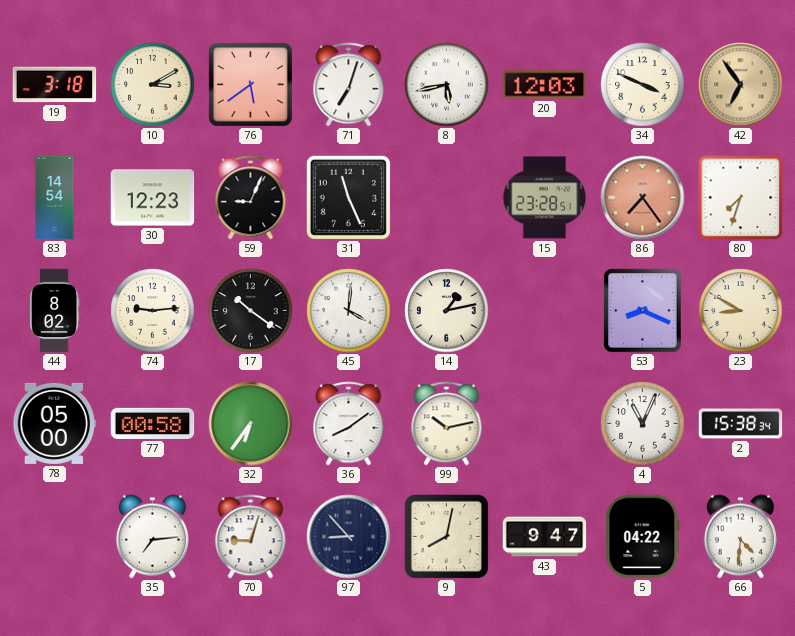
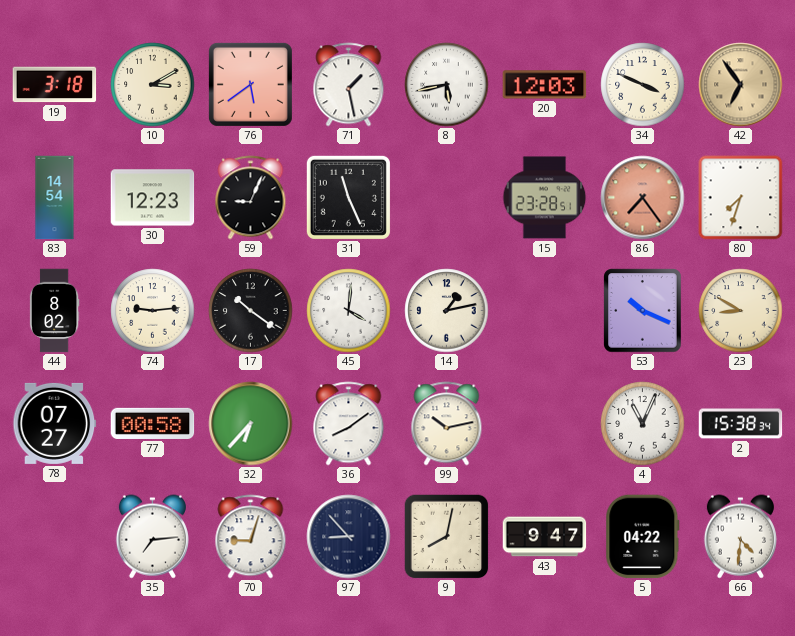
71: 7:03 -> 1:28
53: 8:19 -> 10:19
78: 05:00 -> 07:27
32: 6:36 -> 6:37
